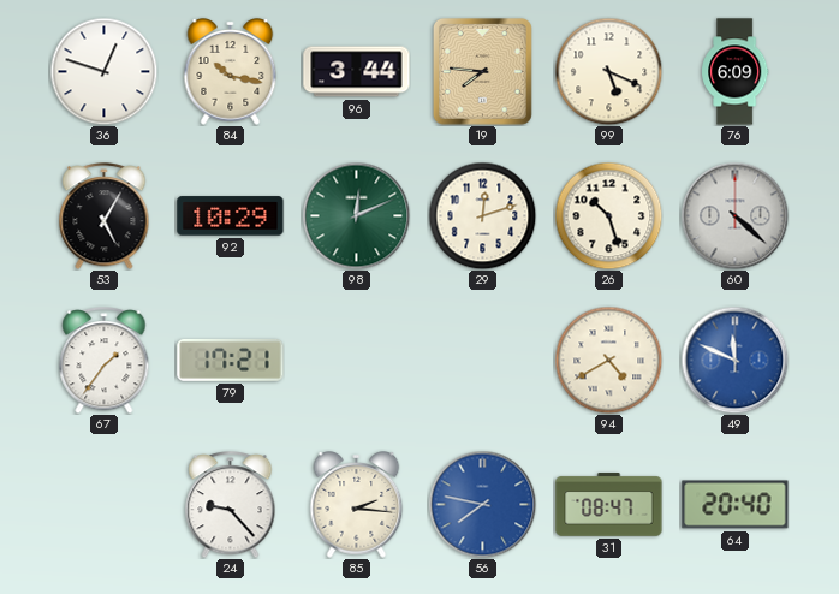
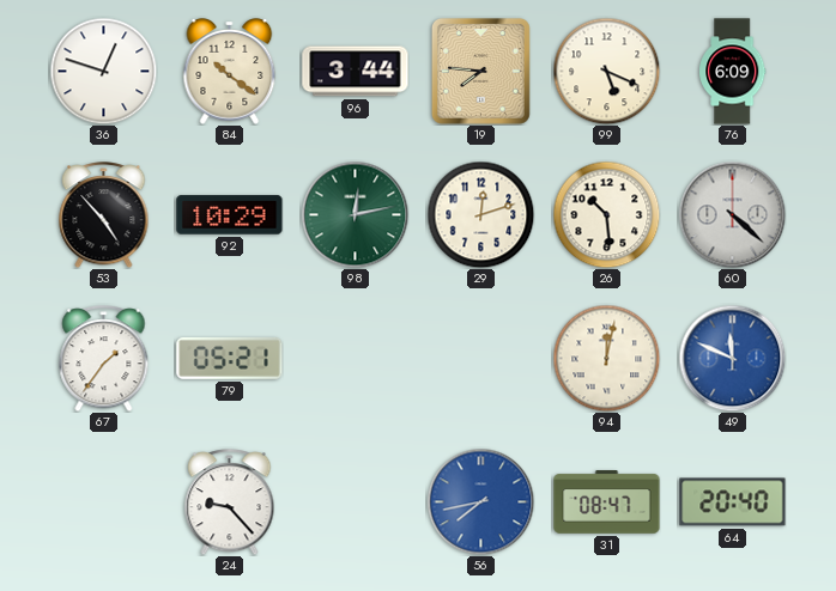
84: 10:17 -> 10:21
53: 5:05 -> 4:53
98: 12:11 -> 12:13
26: 10:27 -> 10:29
79: 17:21 -> 05:21
94: 4:40 -> 12:02
85: 2:16 -> none
56: 7:47 -> 7:43
